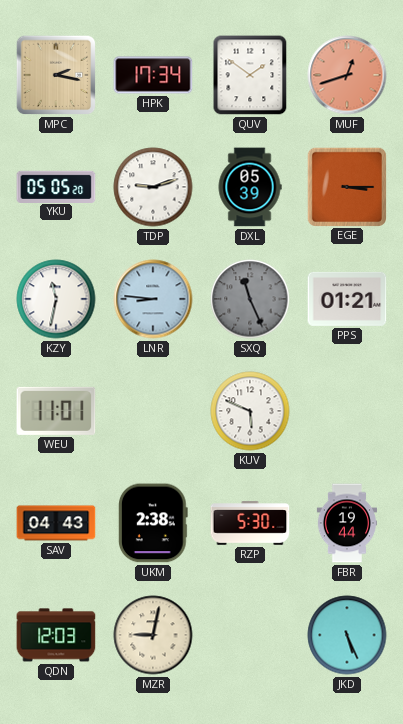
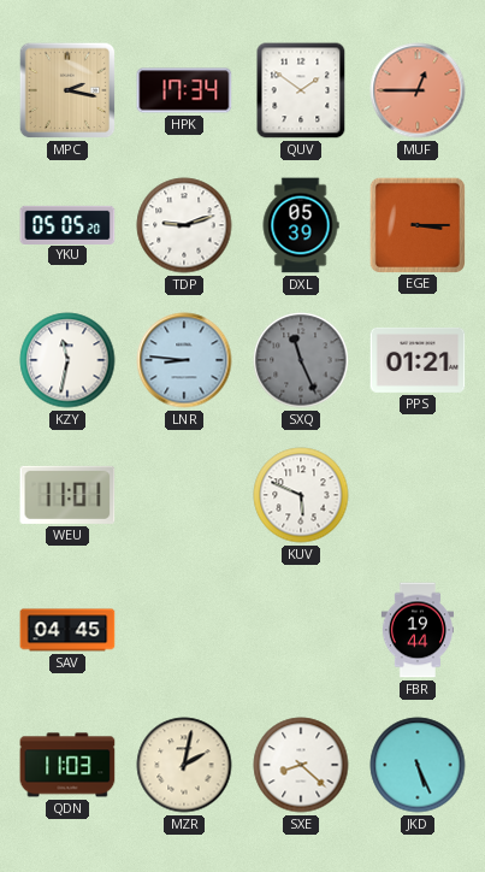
MUF: 12:42 -> 12:45
SAV: 04:43 -> 04:45
UKM: 2:38 -> none
RZP: 5:30 -> none
QDN: 12:03 -> 11:03
MZR: 9:02 -> 2:02
SXE: none -> 8:22
